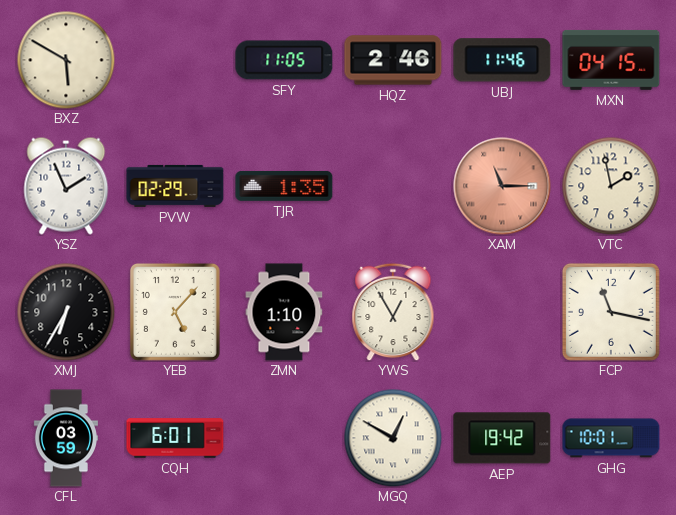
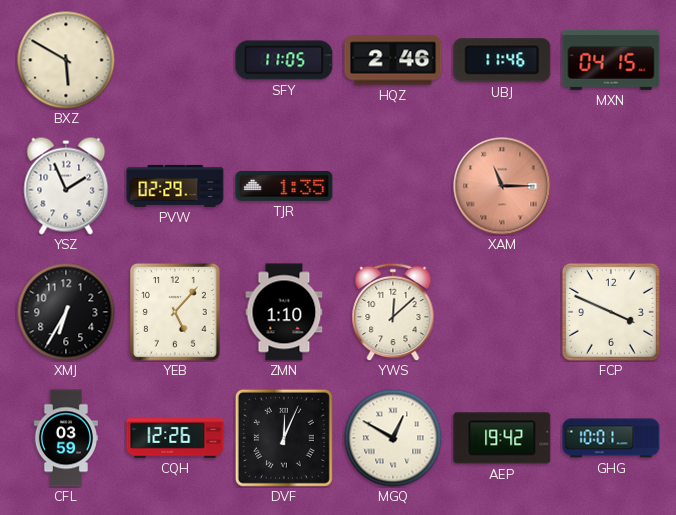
VTC: 1:58 -> none
YWS: 12:55 -> 12:08
FCP: 11:17 -> 3:49
CQH: 6:01 -> 12:26
DVF: none -> 12:04
